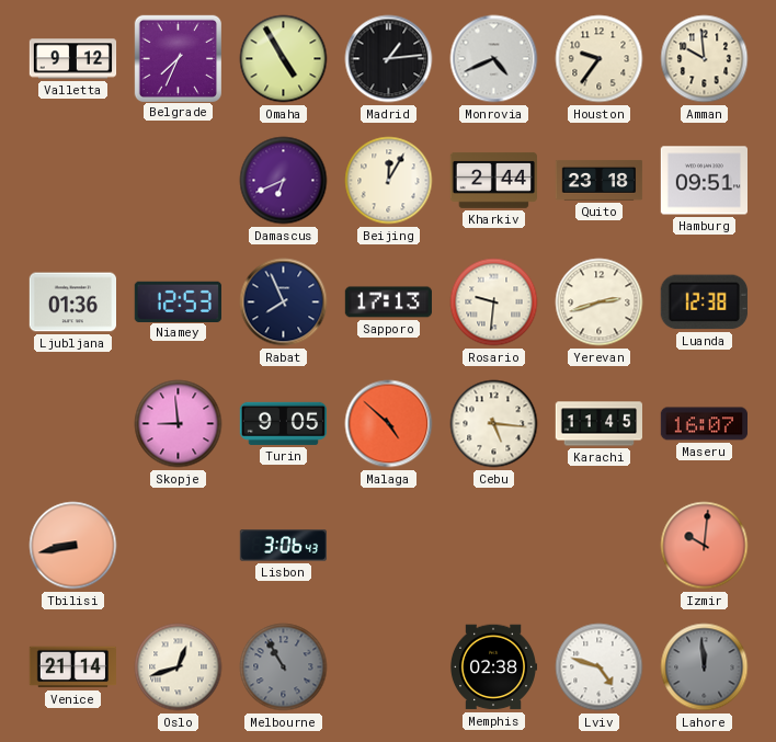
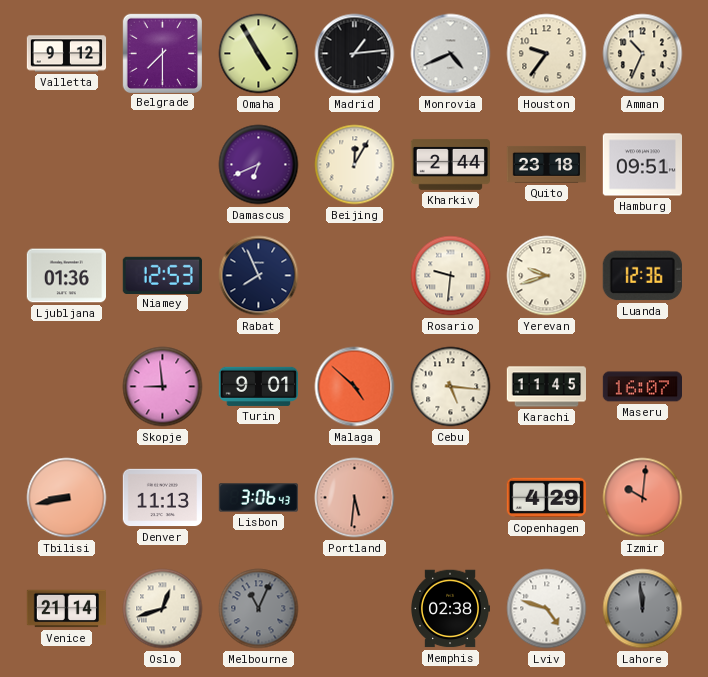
Belgrade: 7:34 -> 7:30
Amman: 9:59 -> 10:34
Sapporo: 17:13 -> none
Yerevan: 2:42 -> 9:42
Luanda: 12:38 -> 12:36
Turin: 9:05 -> 9:01
Denver: none -> 11:13
Portland: none -> 5:31
Copenhagen: none -> 4:29
Melbourne: 10:55 -> 11:04
